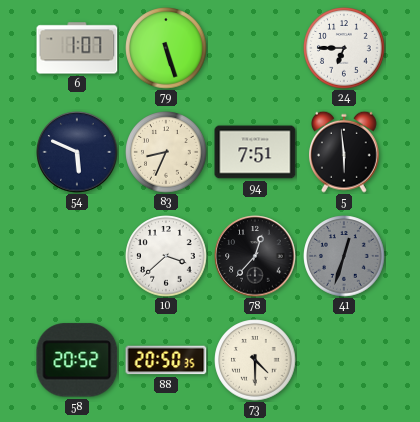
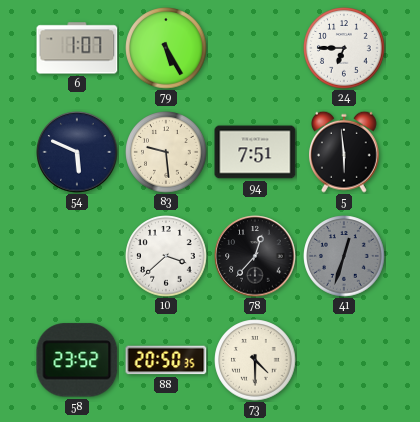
79: 5:27 -> 5:25
83: 8:34 -> 9:29
58: 20:52 -> 23:52
